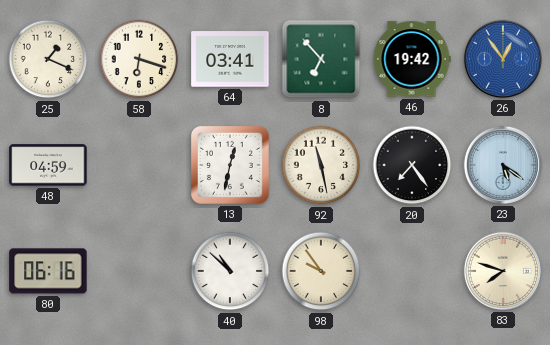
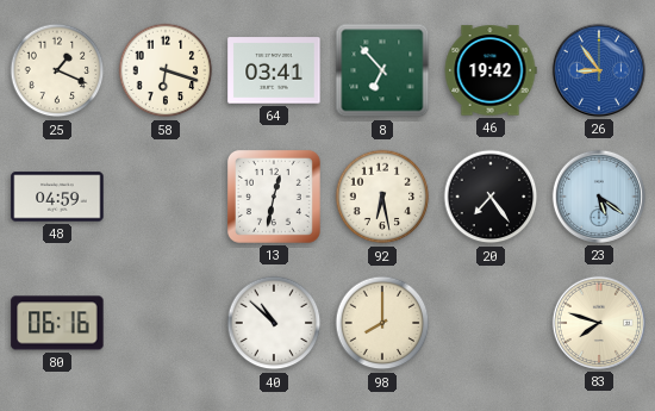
26: 12:54 -> 8:54
92: 11:28 -> 6:28
98: 9:54 -> 8:00
